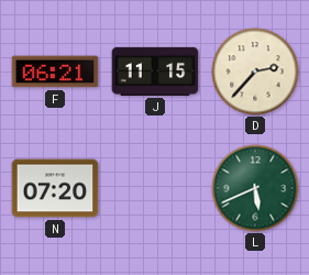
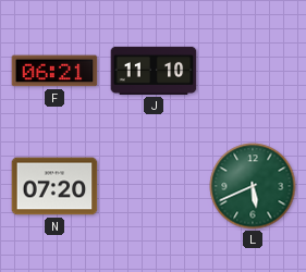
J: 11:15 -> 11:10
D: 2:37 -> none
